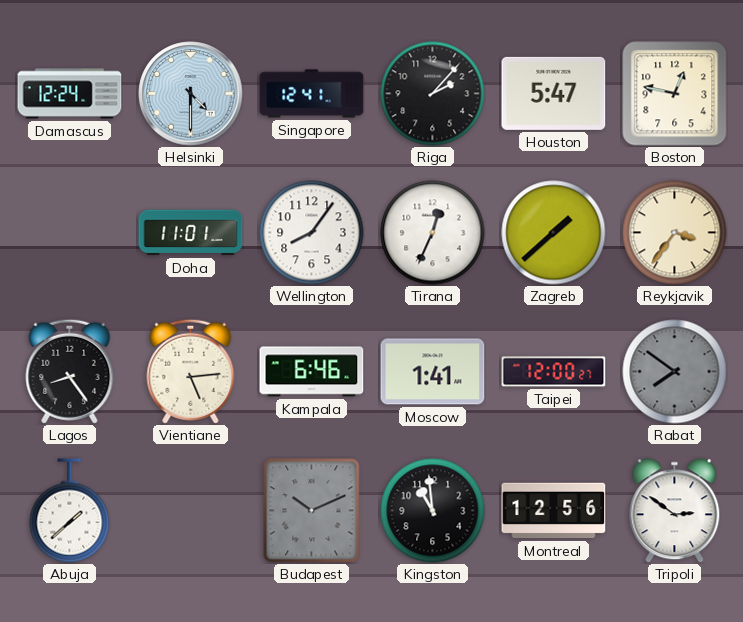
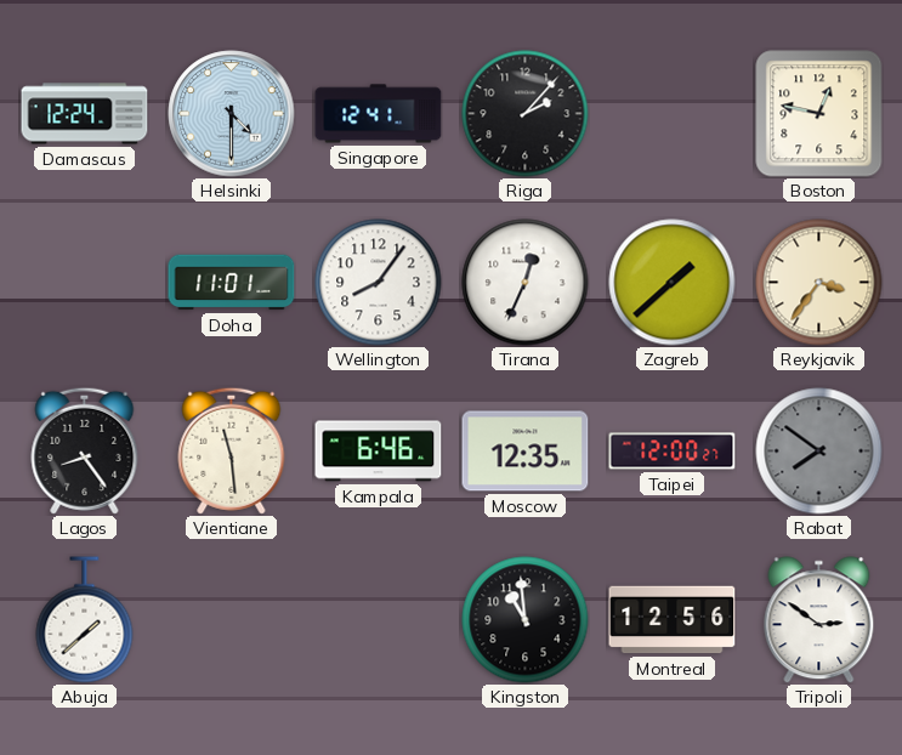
Houston: 5:47 -> none
Vientiane: 5:14 -> 11:29
Moscow: 1:41 -> 12:35
Budapest: 10:11 -> none
